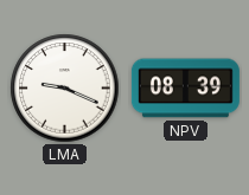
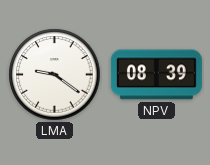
LMA: 9:19 -> 9:21
